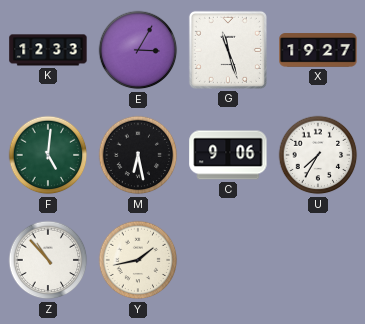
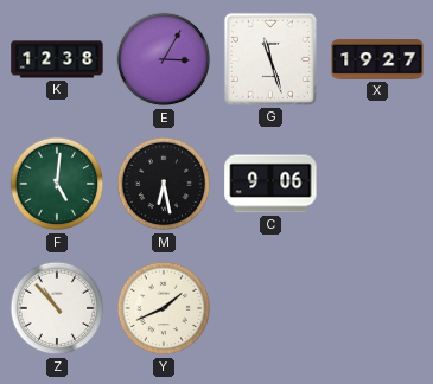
K: 12:33 -> 12:38
U: 7:35 -> none
Y: 1:43 -> 1:41
